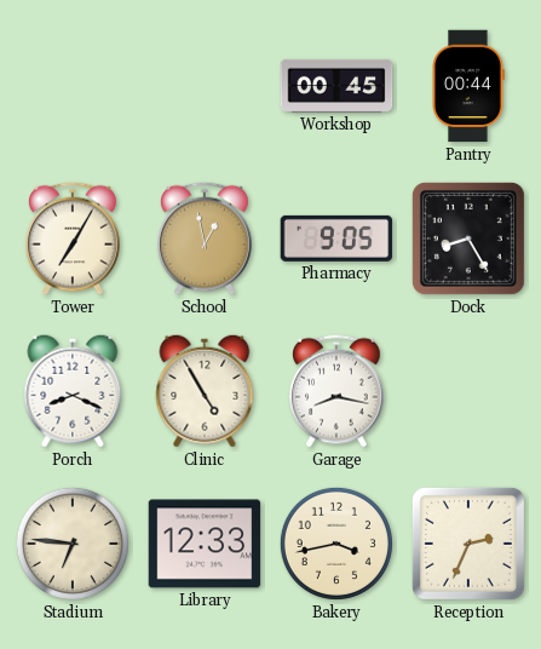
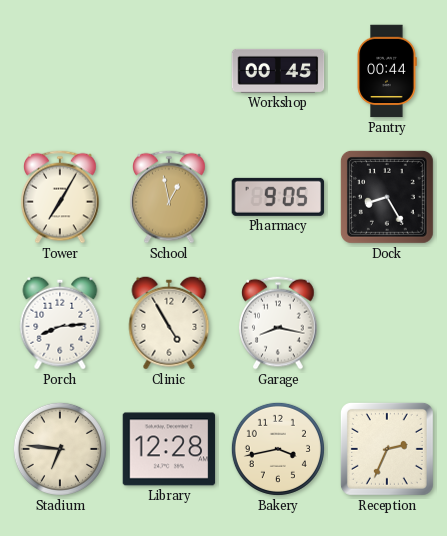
Porch: 8:19 -> 8:14
Library: 12:33 -> 12:28
